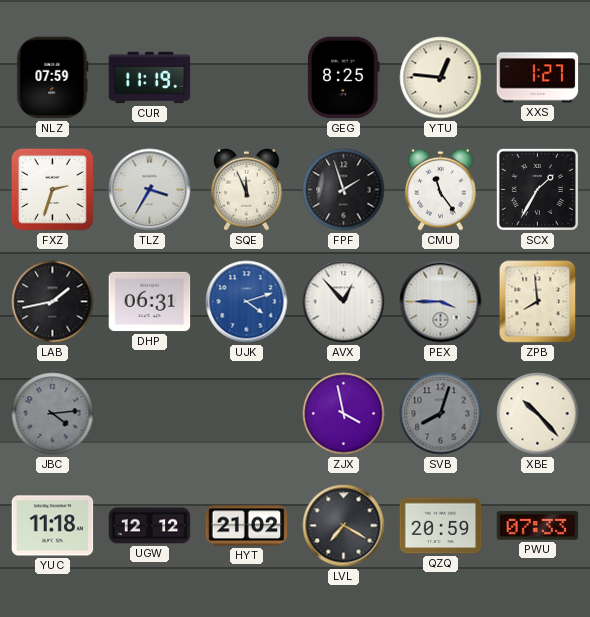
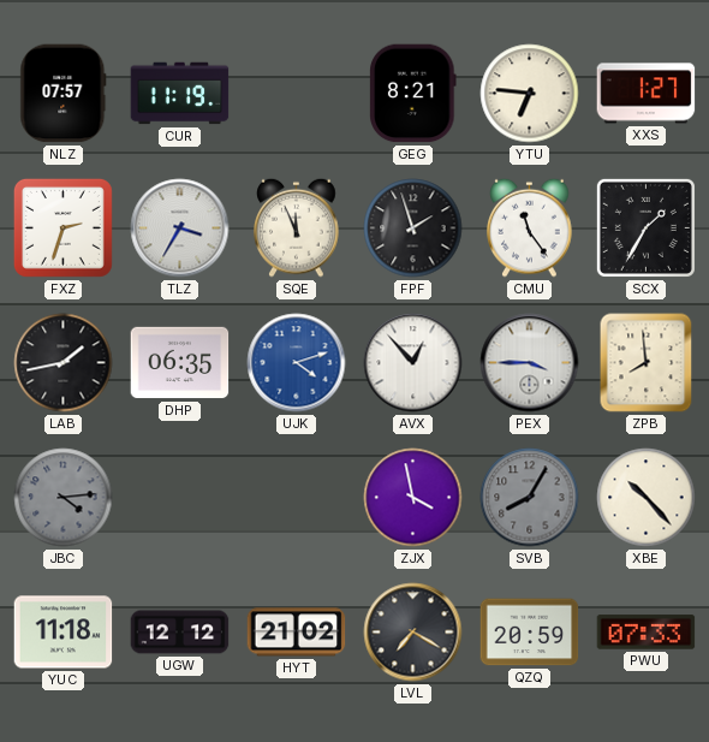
NLZ: 07:59 -> 07:57
GEG: 8:25 -> 8:21
YTU: 12:46 -> 6:46
DHP: 06:31 -> 06:35
SVB: 8:03 -> 8:05
